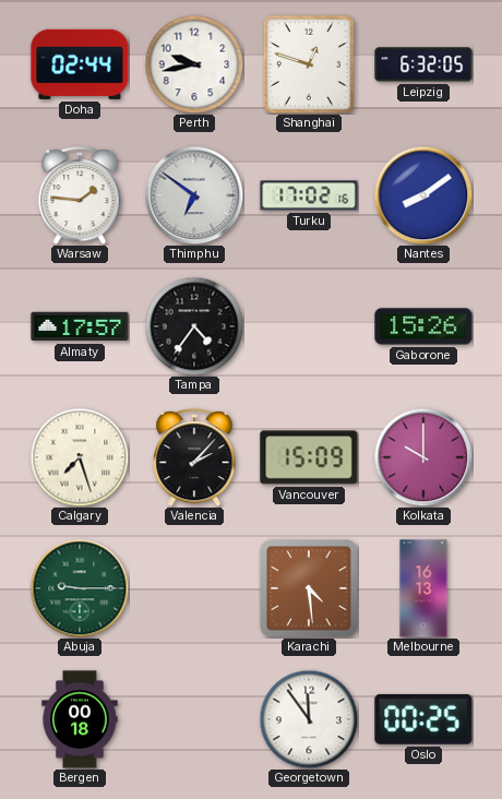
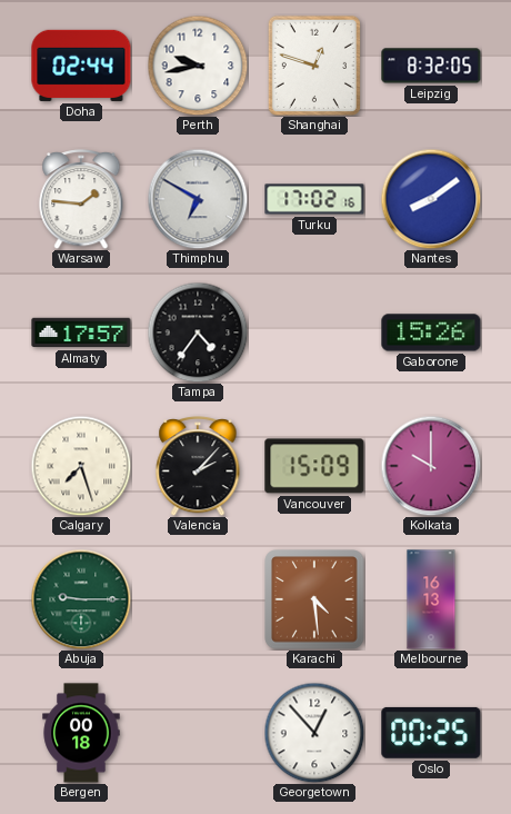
Leipzig: 6:32 -> 8:32
Thimphu: 6:51 -> 6:50
Georgetown: 11:54 -> 12:53
